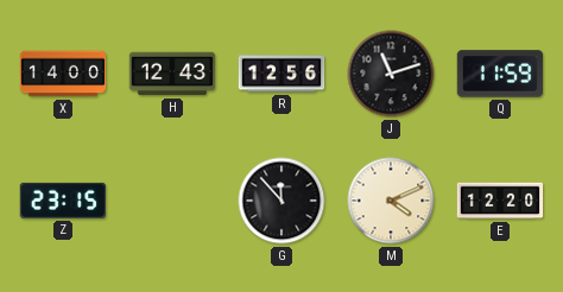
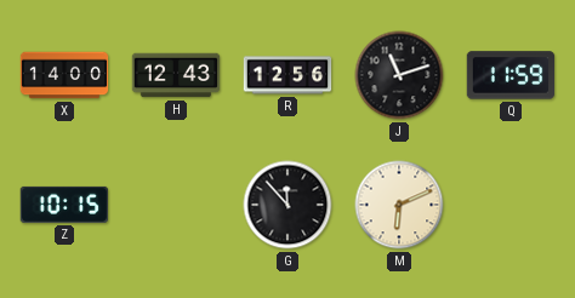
Z: 23:15 -> 10:15
M: 4:11 -> 6:11
E: 12:20 -> none
